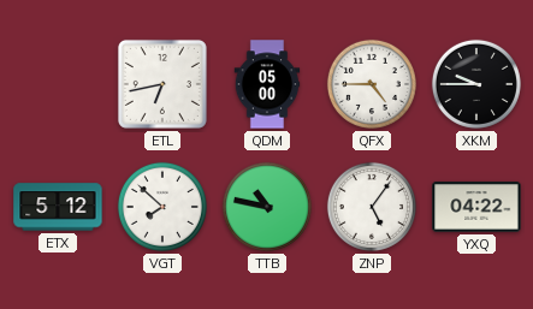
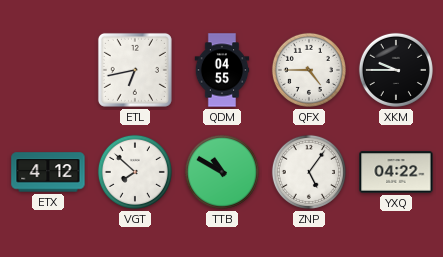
QDM: 05:00 -> 04:55
ETX: 5:12 -> 4:12
TTB: 10:47 -> 10:50
